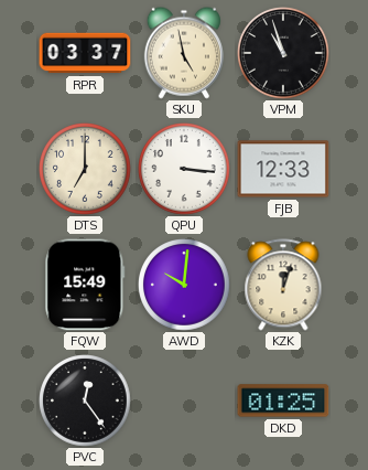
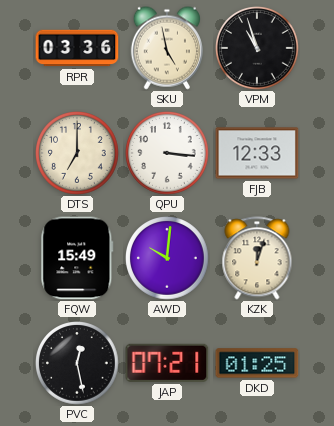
RPR: 03:37 -> 03:36
PVC: 12:24 -> 12:28
JAP: none -> 07:21
